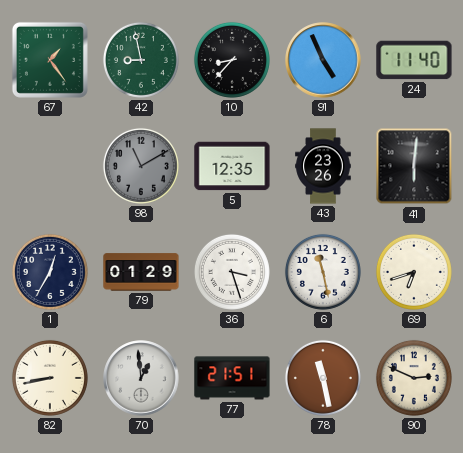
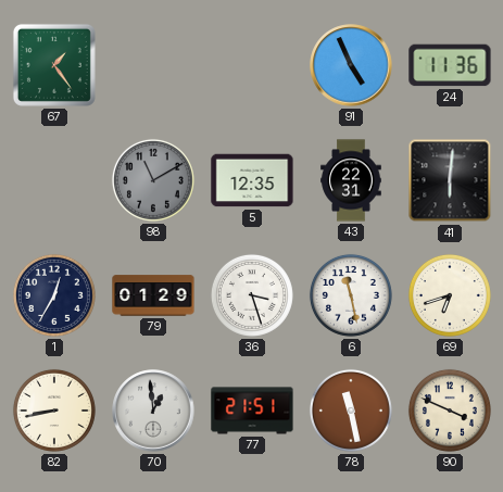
42: 8:58 -> none
10: 8:37 -> none
24: 11:40 -> 11:36
43: 23:26 -> 22:31
90: 2:49 -> 3:49
